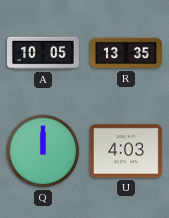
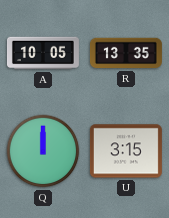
U: 4:03 -> 3:15
